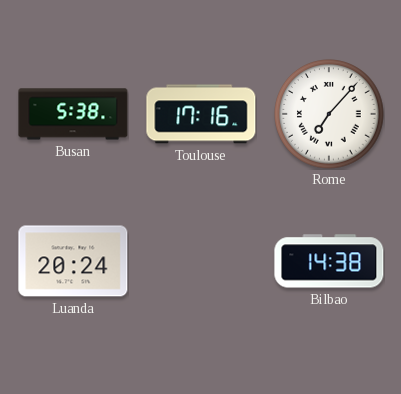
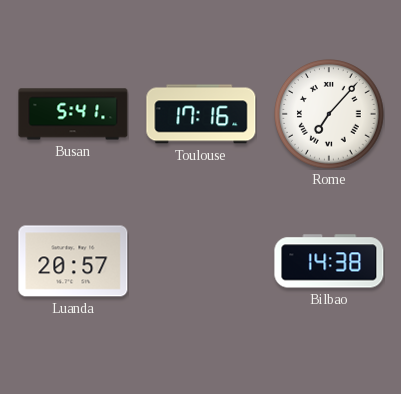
Busan: 5:38 -> 5:41
Luanda: 20:24 -> 20:57
